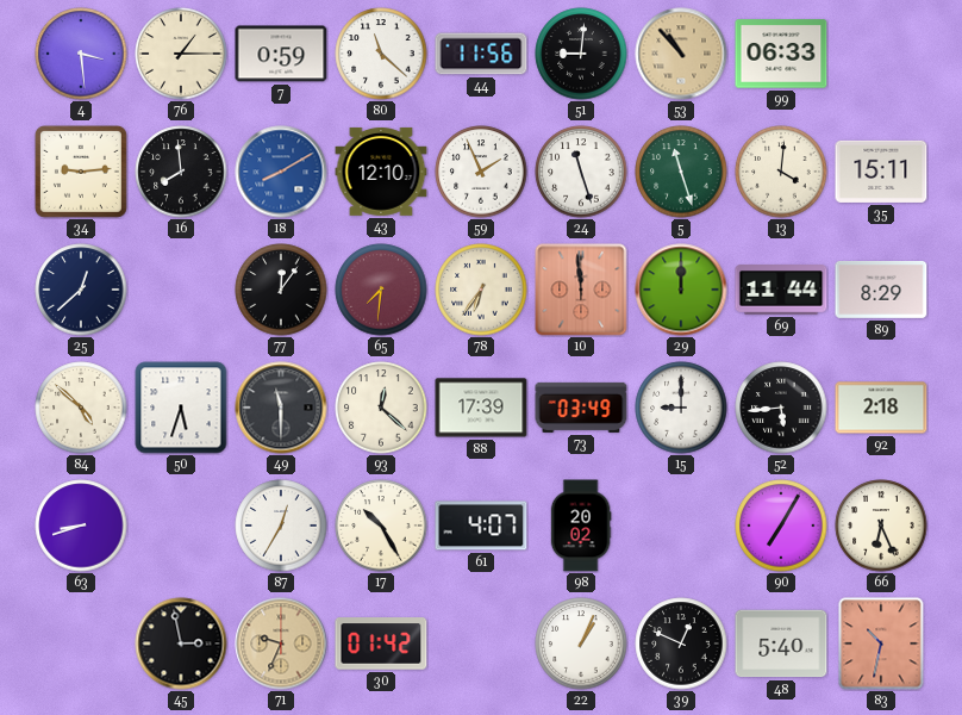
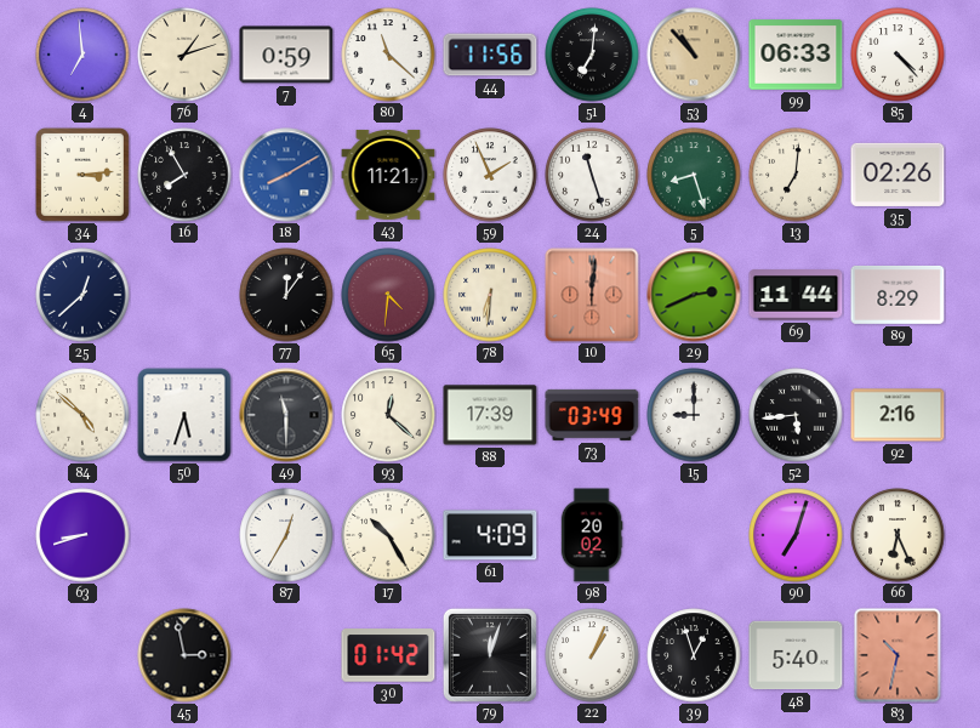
4: 3:29 -> 6:59
76: 1:15 -> 1:12
51: 9:01 -> 7:01
85: none -> 4:23
34: 9:14 -> 3:14
16: 7:59 -> 7:55
43: 12:10 -> 11:21
5: 11:27 -> 8:27
13: 4:01 -> 7:01
35: 15:11 -> 02:26
65: 7:31 -> 4:31
78: 6:36 -> 6:31
10: 11:59 -> 12:01
29: 12:00 -> 2:41
92: 2:18 -> 2:16
61: 4:07 -> 4:09
90: 7:05 -> 7:03
71: 9:34 -> none
79: none -> 12:03
39: 12:49 -> 12:57
